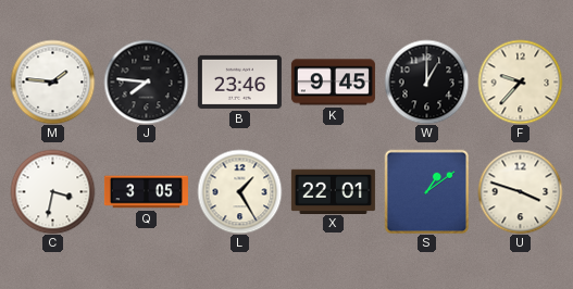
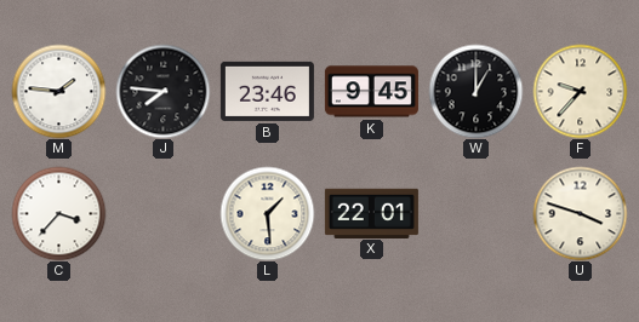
C: 3:32 -> 3:37
Q: 3:05 -> none
L: 1:25 -> 1:29
S: 1:09 -> none
